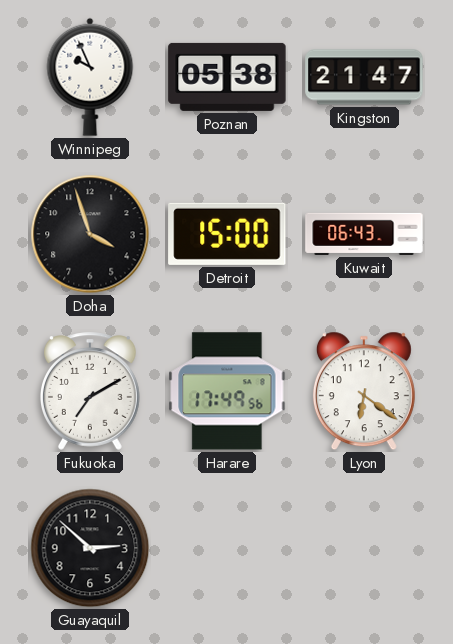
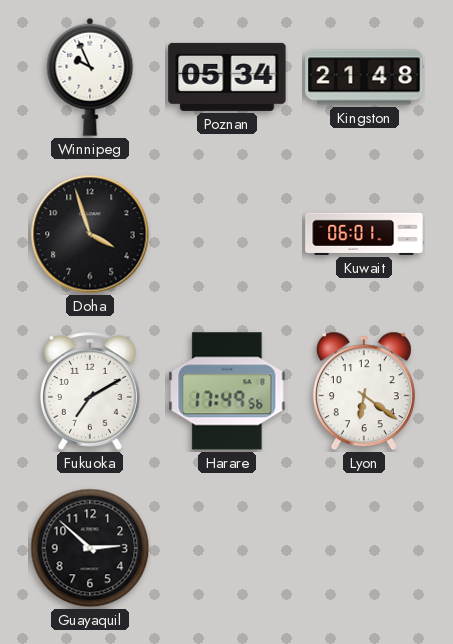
Poznan: 05:38 -> 05:34
Kingston: 21:47 -> 21:48
Detroit: 15:00 -> none
Kuwait: 06:43 -> 06:01
